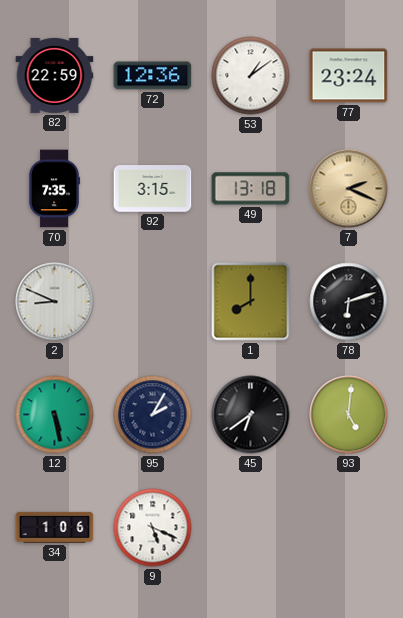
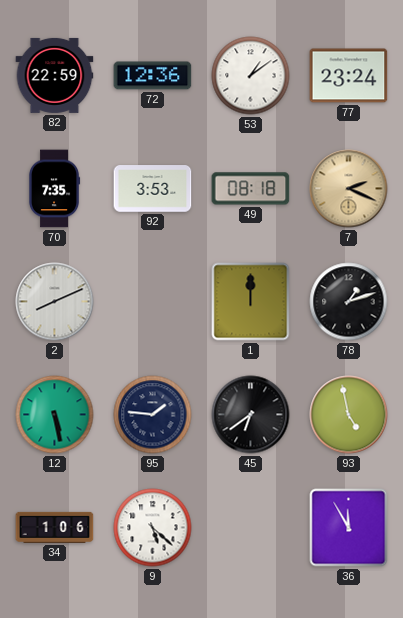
92: 3:15 -> 3:53
49: 13:18 -> 08:18
2: 8:49 -> 8:11
1: 8:00 -> 12:00
78: 6:12 -> 1:12
95: 2:05 -> 1:46
93: 5:01 -> 4:58
9: 5:19 -> 5:22
36: none -> 11:55
